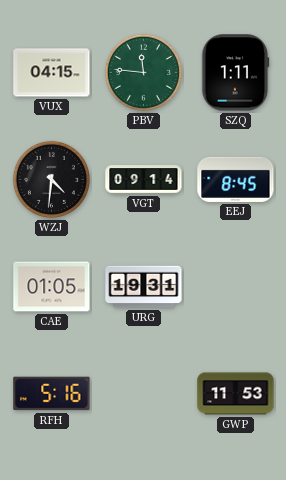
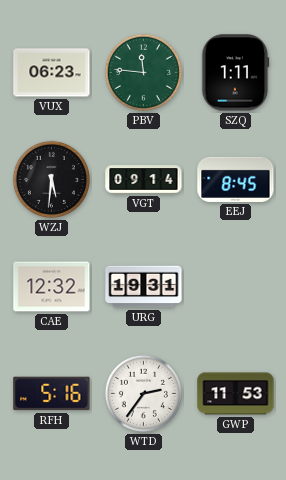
VUX: 04:15 -> 06:23
WZJ: 4:31 -> 5:31
CAE: 01:05 -> 12:32
WTD: none -> 2:36
